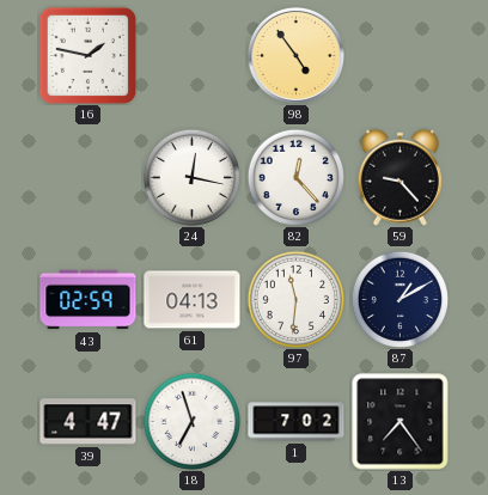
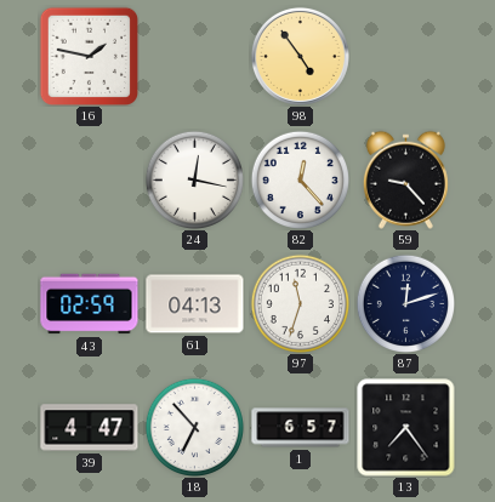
97: 11:31 -> 11:33
87: 1:10 -> 12:12
18: 6:57 -> 6:53
1: 7:02 -> 6:57
